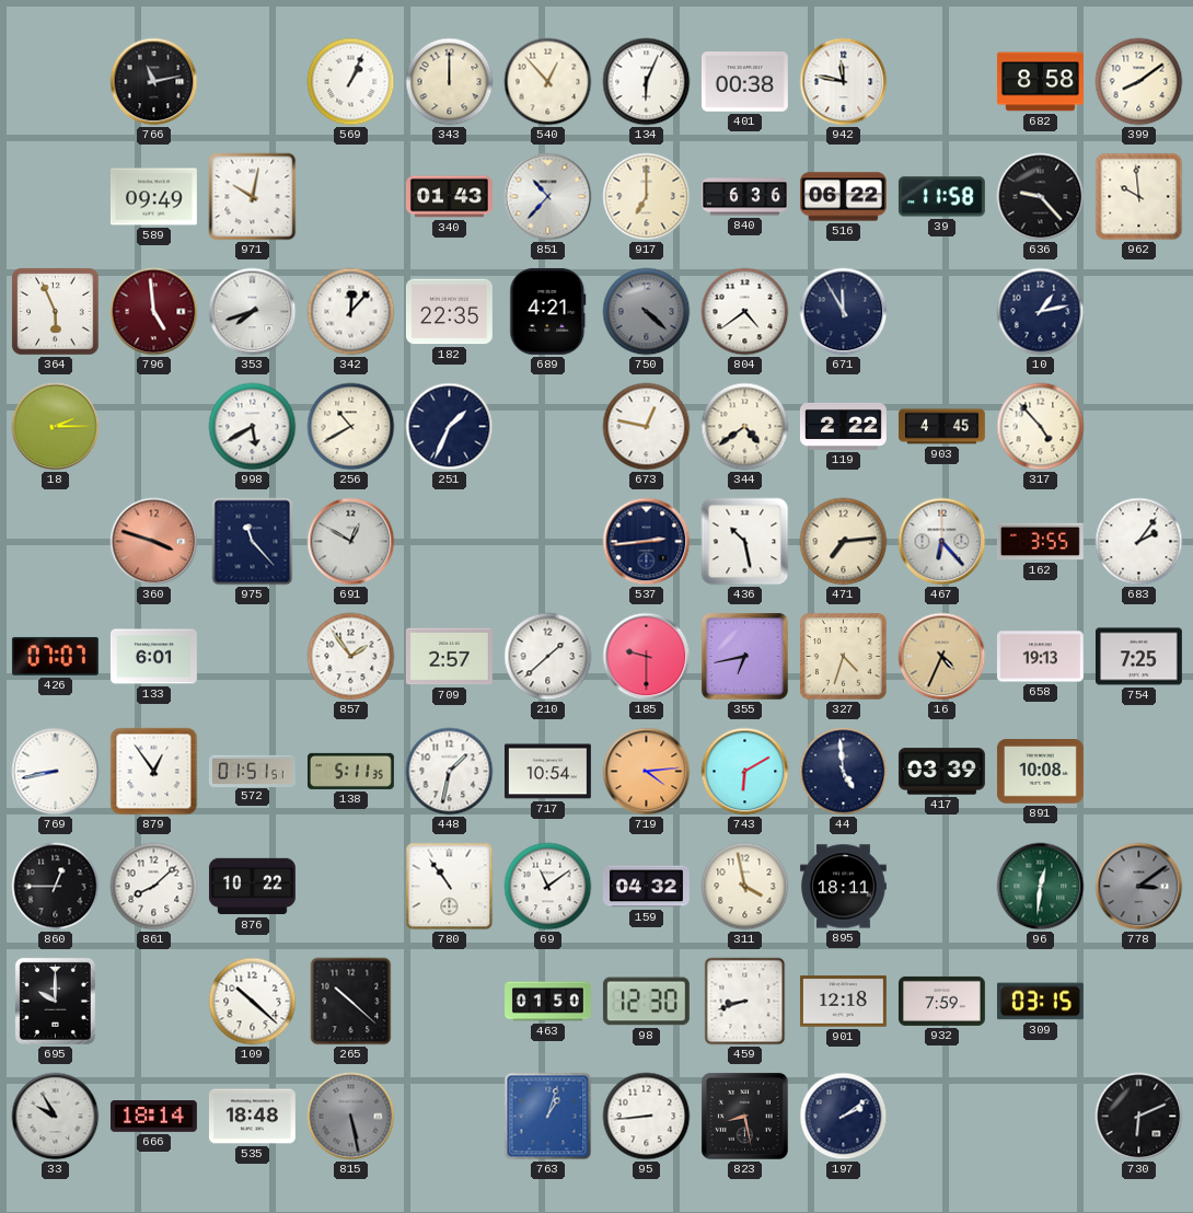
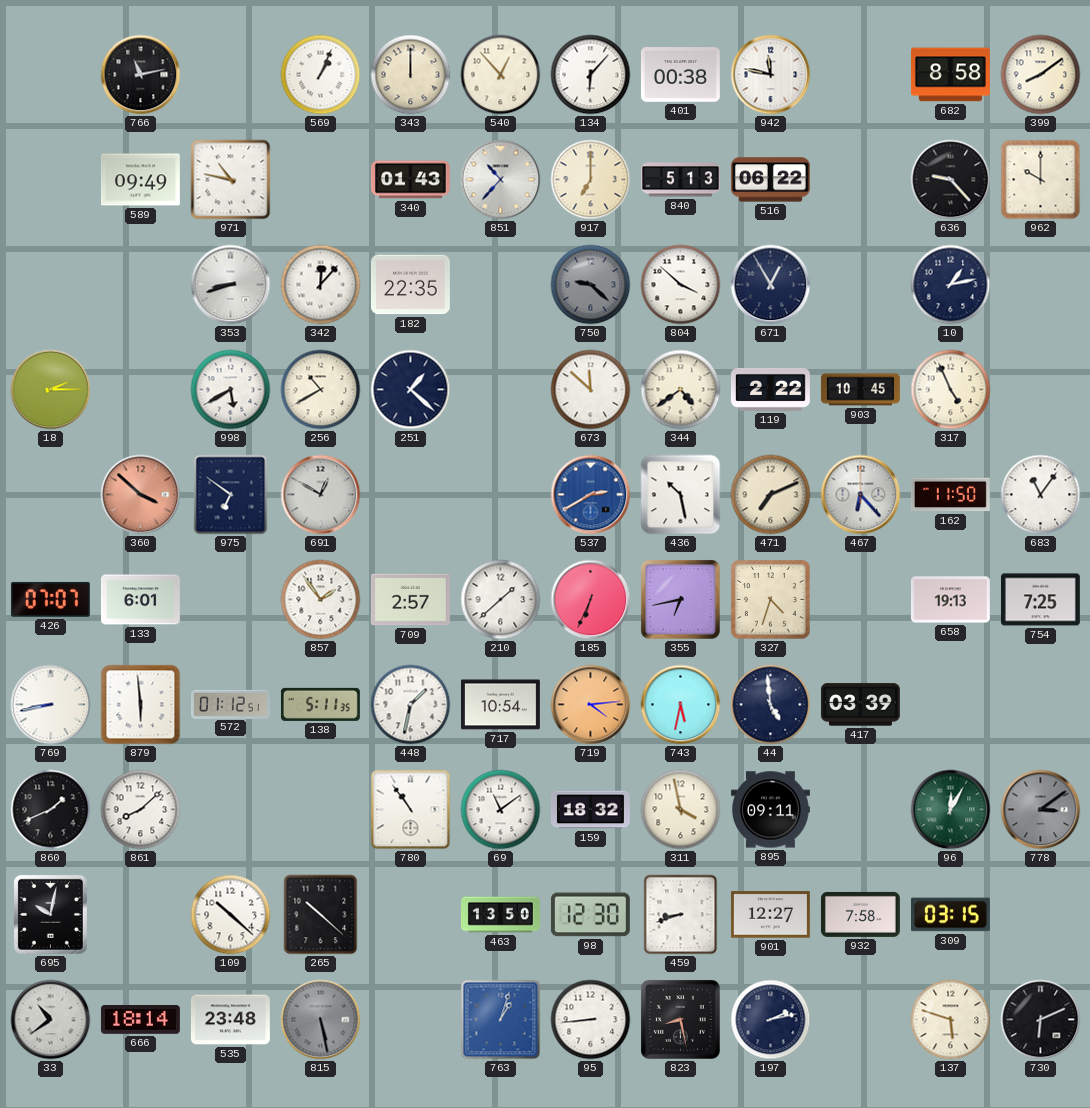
134: 6:04 -> 6:07
971: 10:02 -> 10:47
840: 6:36 -> 5:13
39: 11:58 -> none
962: 9:59 -> 10:00
364: 5:56 -> none
796: 4:59 -> none
353: 7:42 -> 8:42
689: 4:21 -> none
750: 4:22 -> 9:22
804: 4:39 -> 3:52
671: 11:55 -> 12:55
251: 1:34 -> 1:22
673: 12:47 -> 11:52
903: 4:45 -> 10:45
317: 4:53 -> 4:56
360: 3:48 -> 3:52
975: 11:23 -> 6:51
537: 2:44 -> 2:40
537 dial: navy -> blue
471: 7:14 -> 7:11
162: 3:55 -> 11:50
683: 2:06 -> 11:06
185: 9:30 -> 6:34
16: 4:34 -> none
879: 12:54 -> 5:59
572: 01:51 -> 01:12
743: 6:10 -> 5:32
891: 10:08 -> none
860: 12:45 -> 1:41
876: 10:22 -> none
159: 04:32 -> 18:32
895: 18:11 -> 09:11
96: 12:31 -> 12:05
695: 10:00 -> 10:02
463: 01:50 -> 13:50
901: 12:18 -> 12:27
932: 7:59 -> 7:58
33: 9:55 -> 10:39
535: 18:48 -> 23:48
197: 2:09 -> 2:13
137: none -> 5:48
